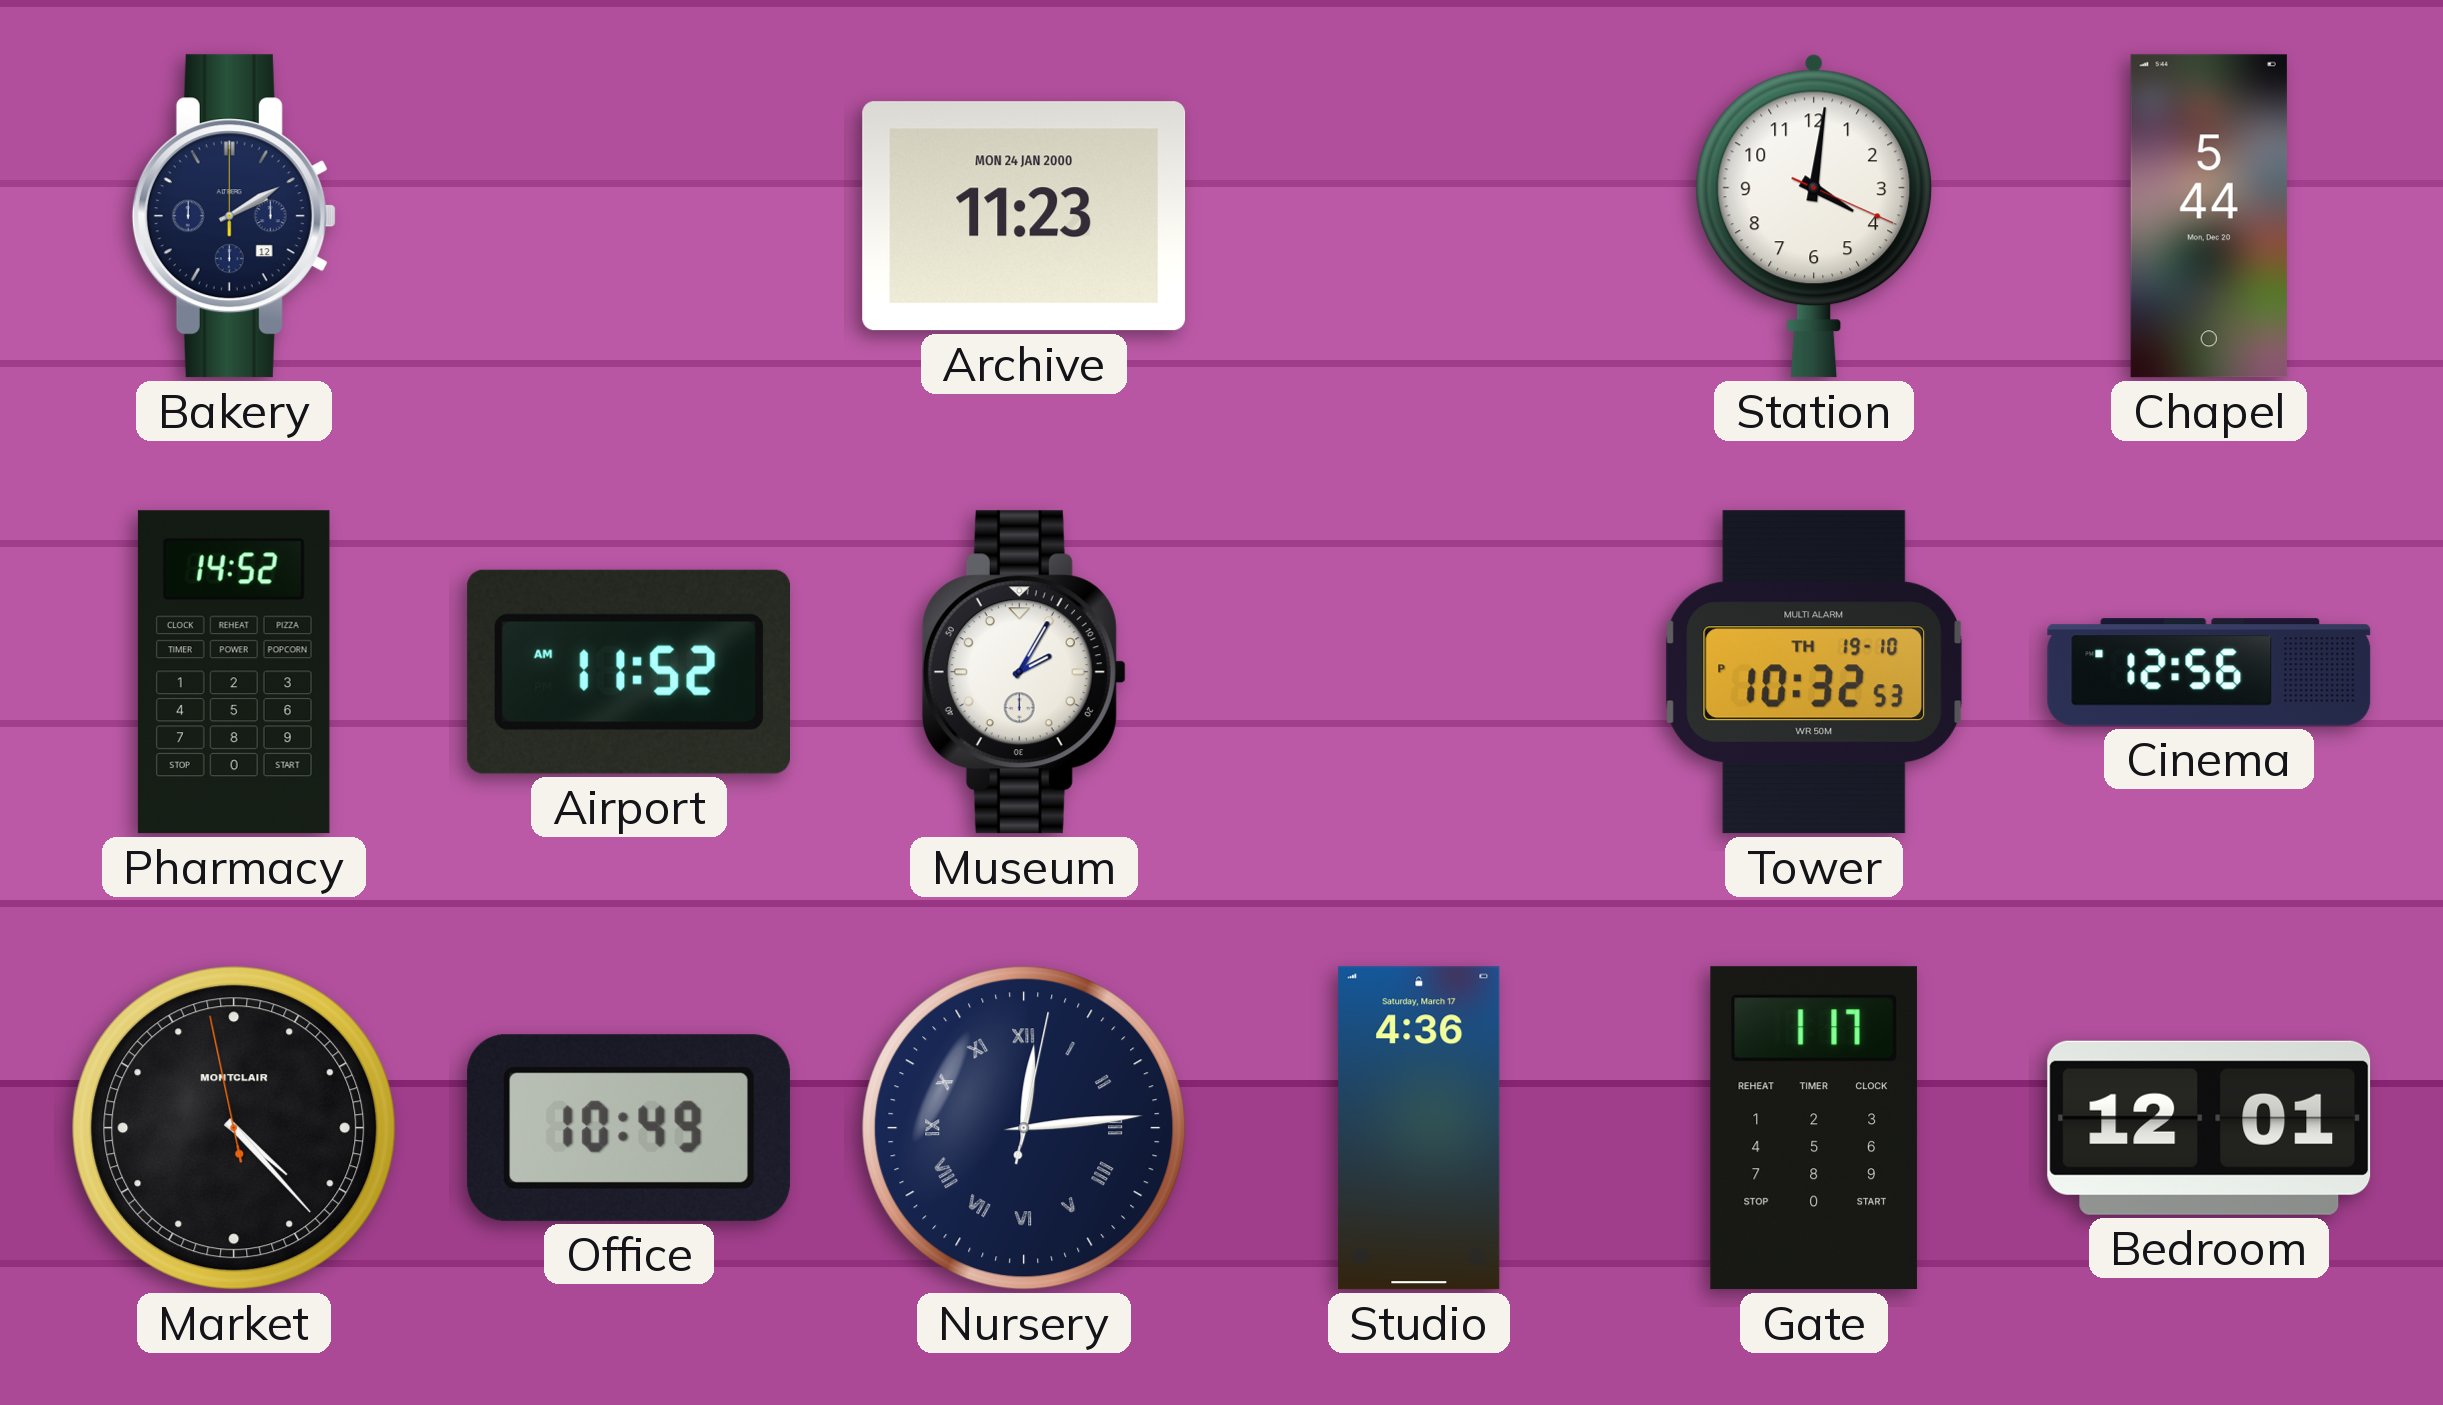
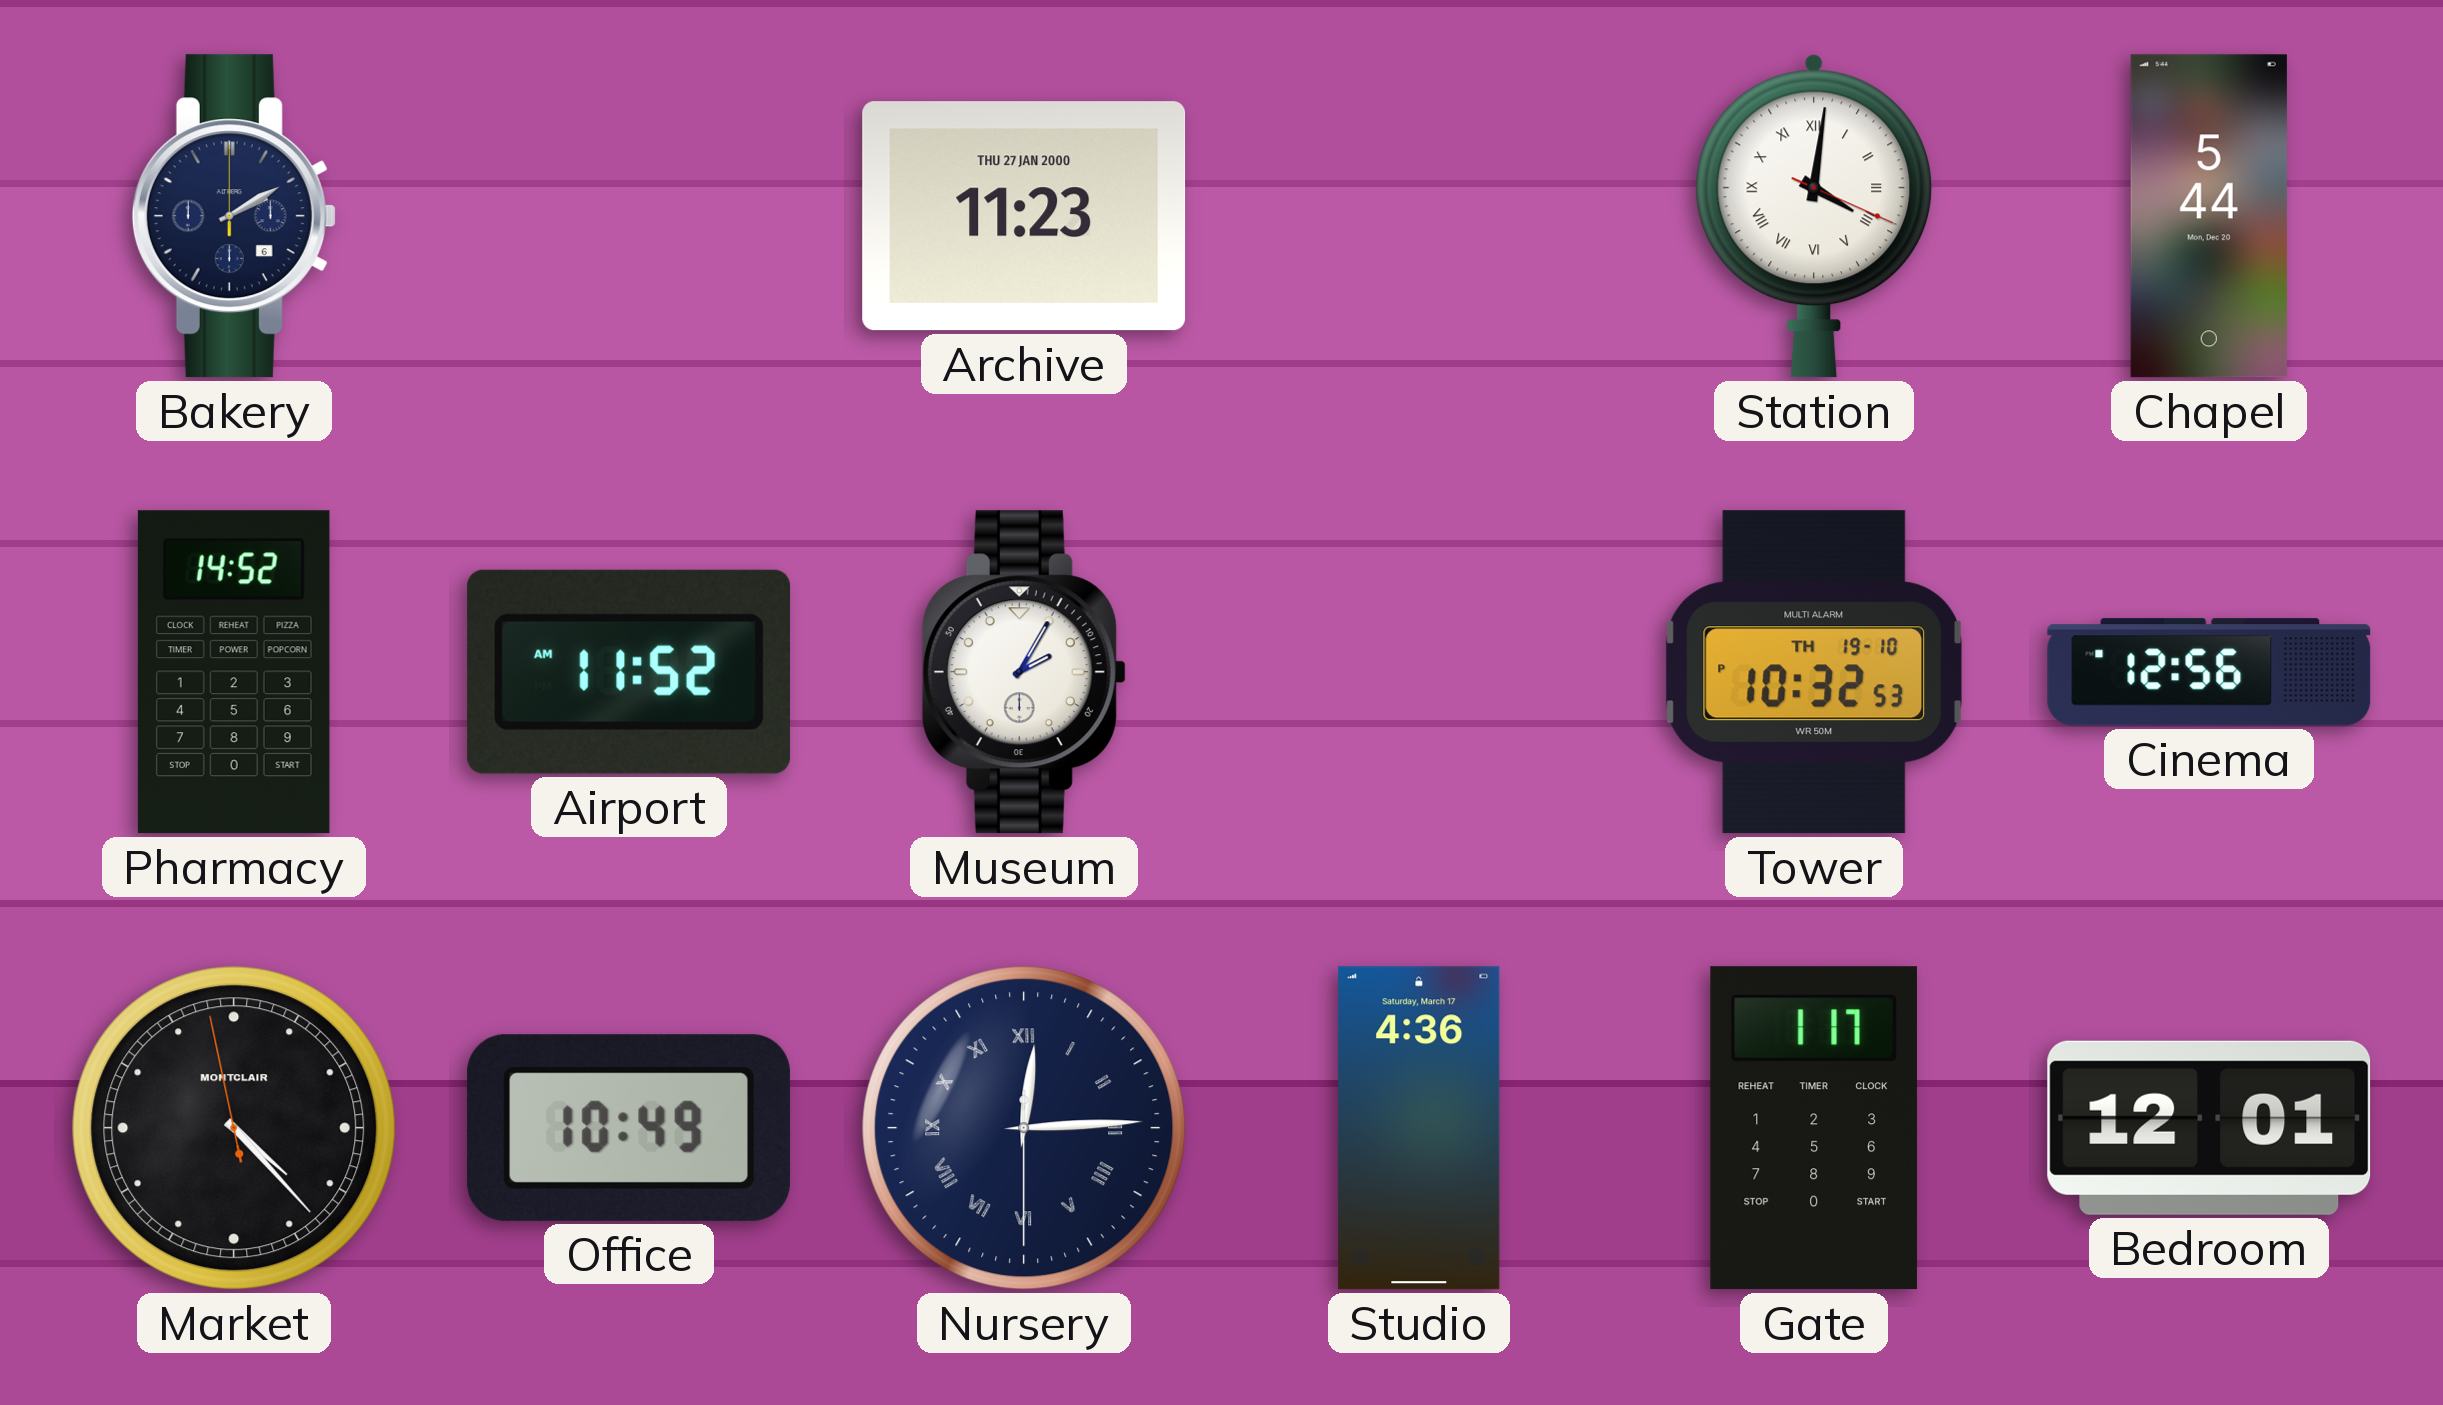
Bakery date: 12 -> 6
Archive date: MON 24 JAN 2000 -> THU 27 JAN 2000
Station numerals: Arabic -> Roman
Nursery: 12:14:02 -> 12:14:30
